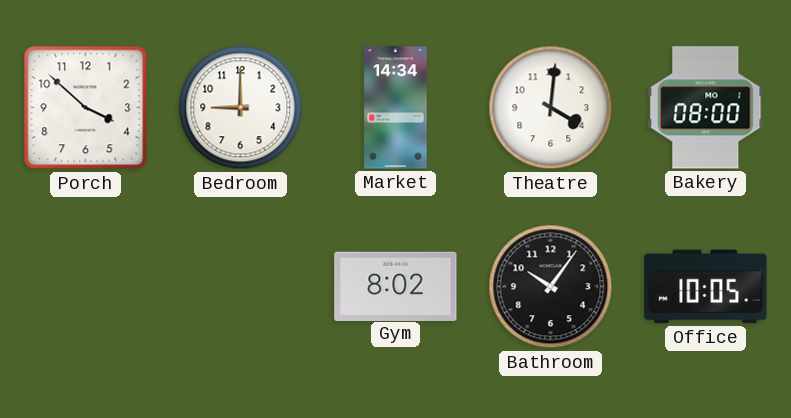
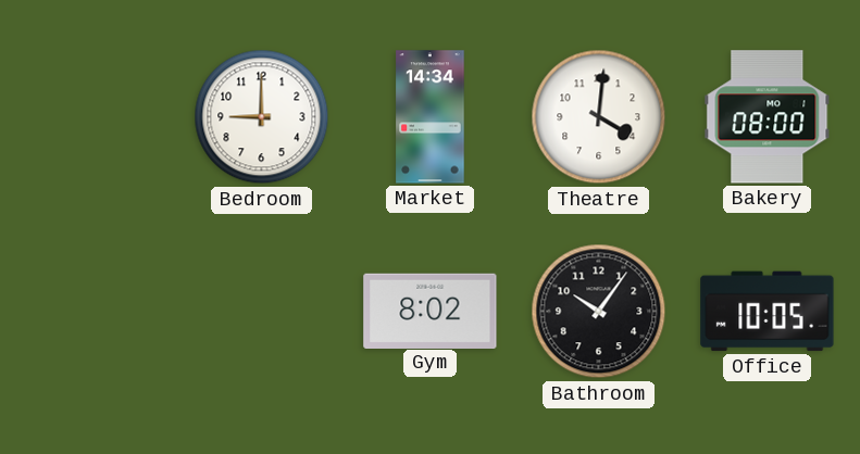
Porch: 3:52 -> none
